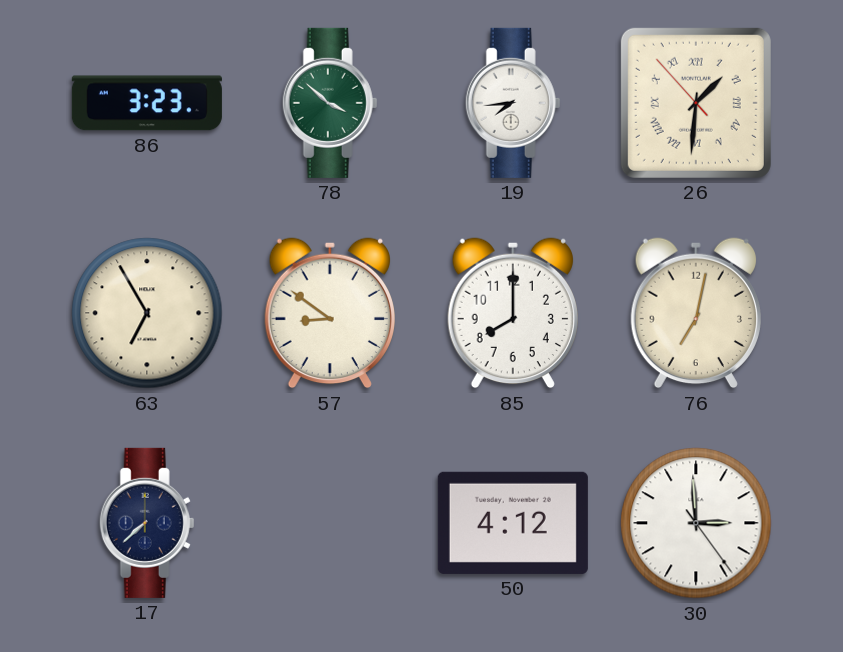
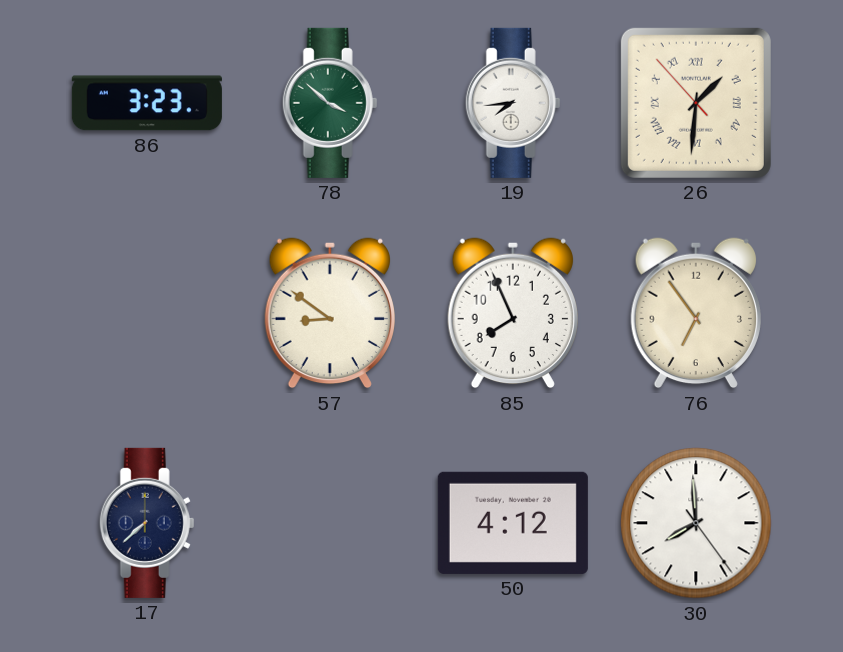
63: 6:55 -> none
85: 8:00 -> 7:56
76: 7:02 -> 6:54
30: 2:59 -> 7:59
